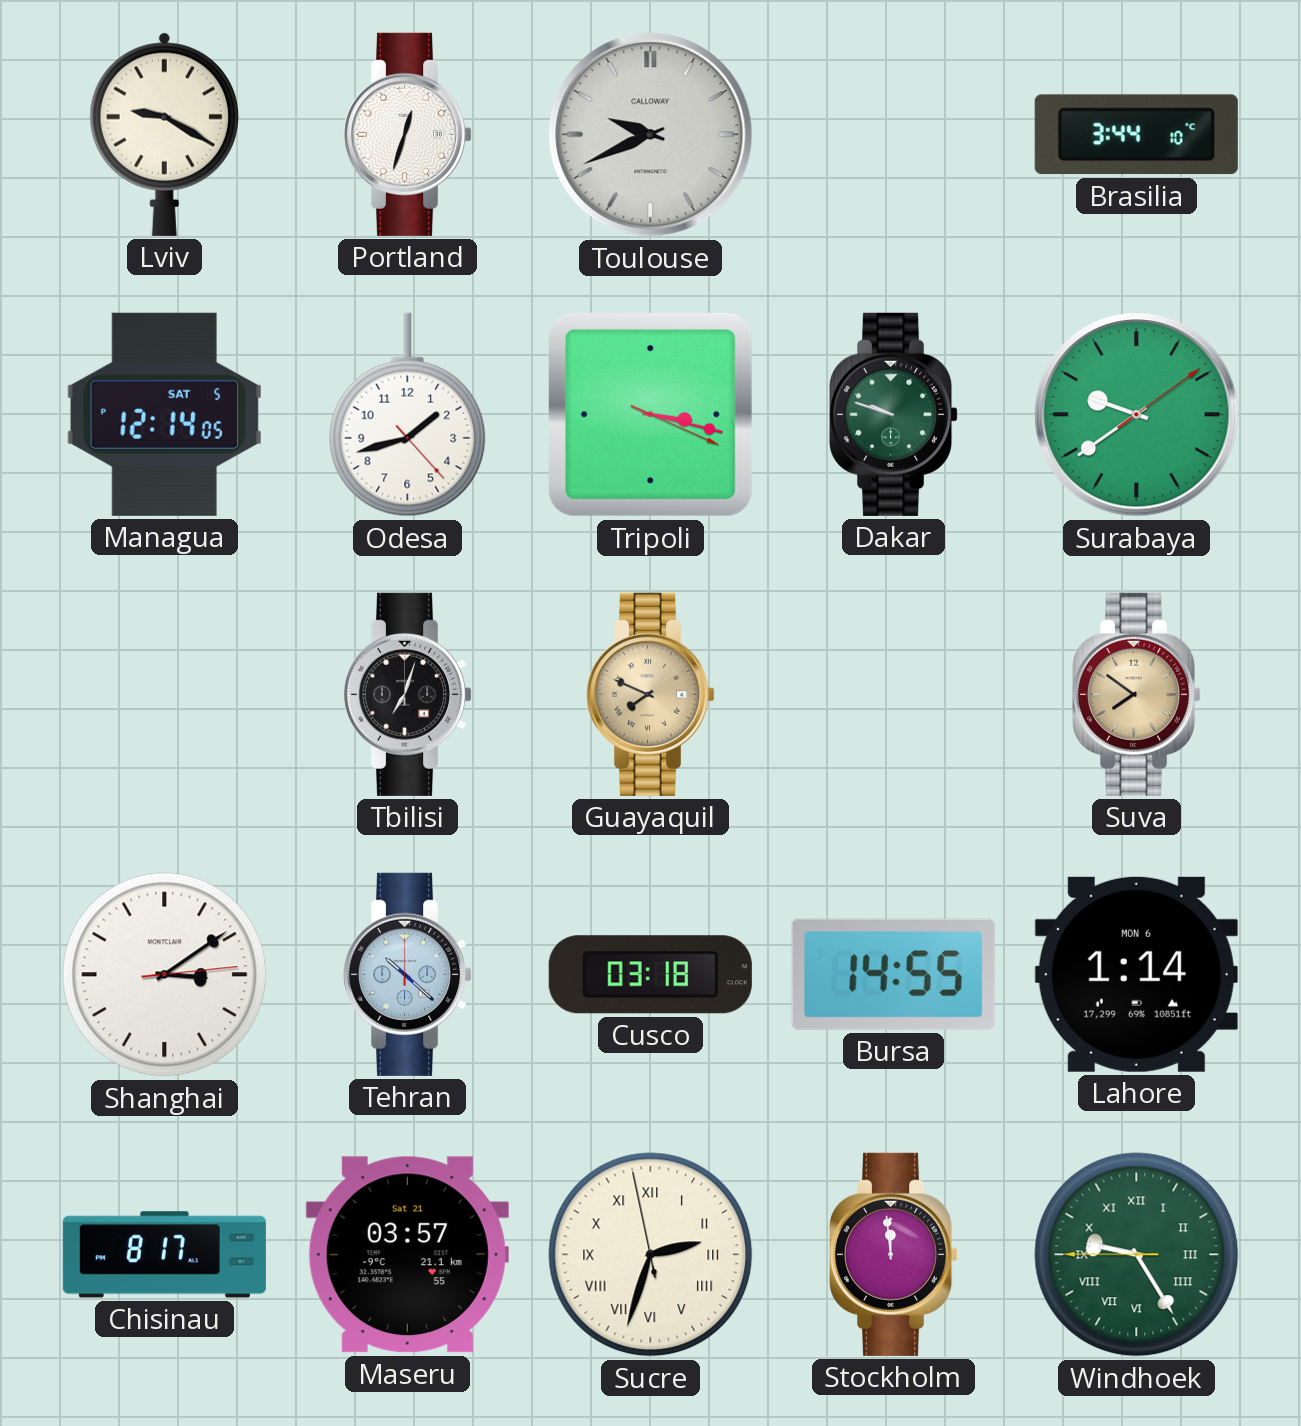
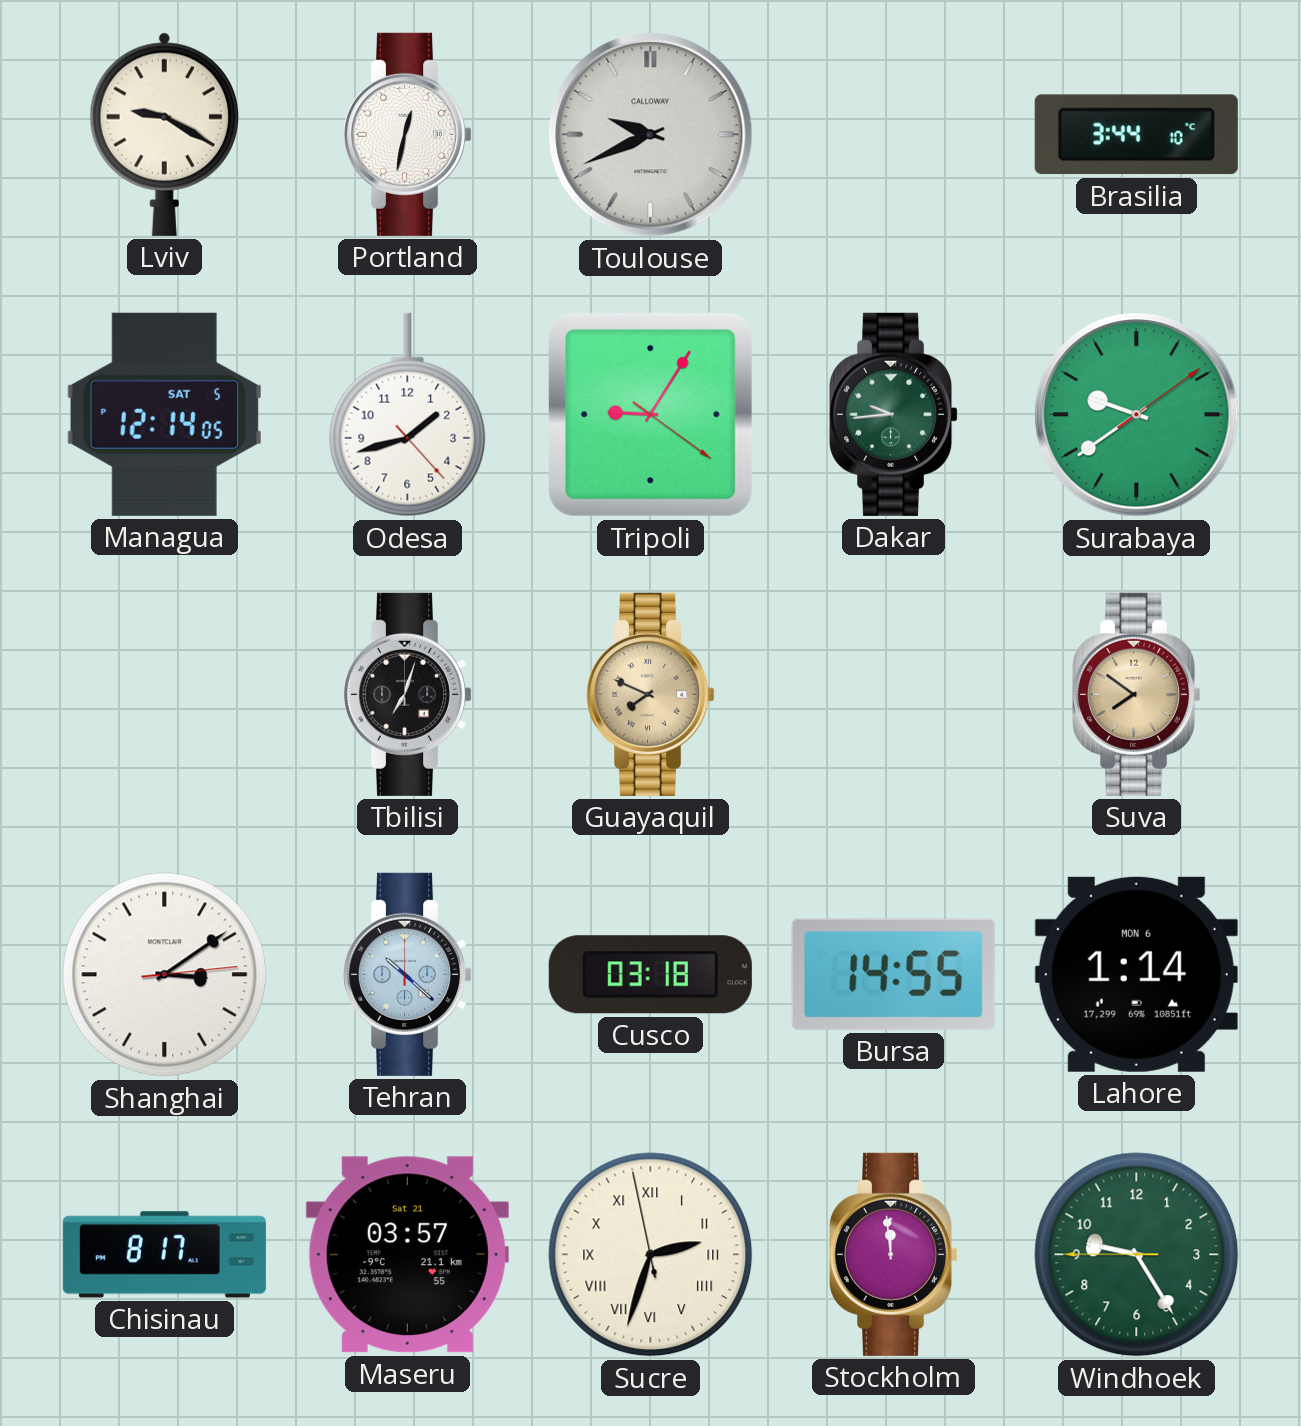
Portland: 12:33 -> 12:32
Tripoli: 3:17 -> 9:05
Dakar: 9:48 -> 9:44
Windhoek numerals: Roman -> Arabic
